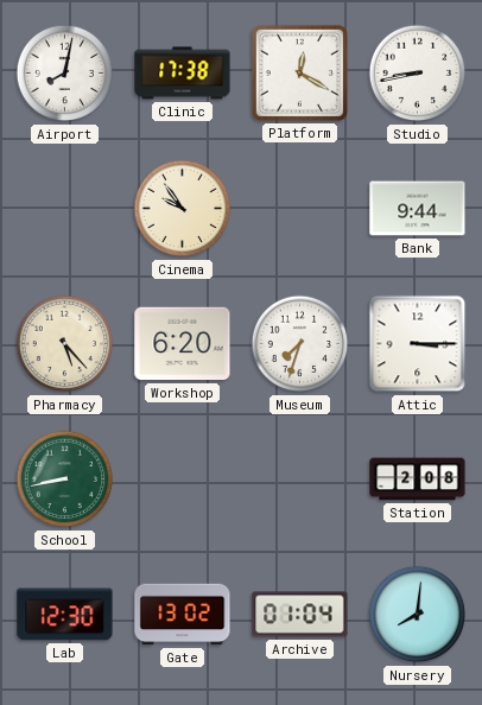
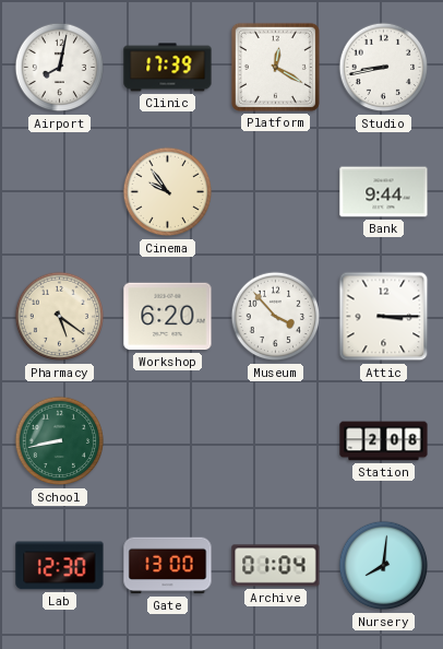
Clinic: 17:38 -> 17:39
Pharmacy: 5:23 -> 5:21
Museum: 7:33 -> 3:53
Gate: 13:02 -> 13:00
